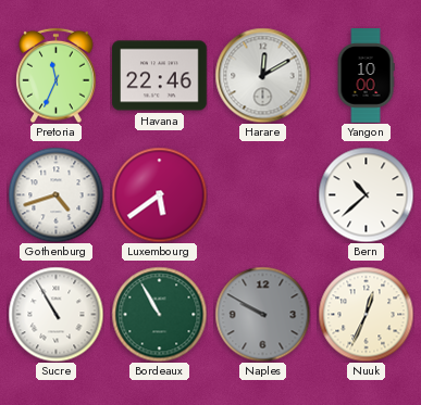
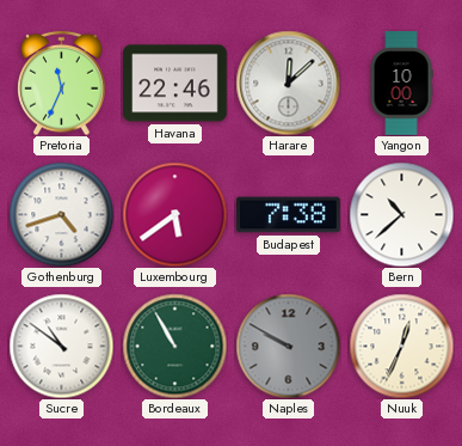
Harare: 12:10 -> 12:08
Budapest: none -> 7:38
Sucre: 10:55 -> 10:51
